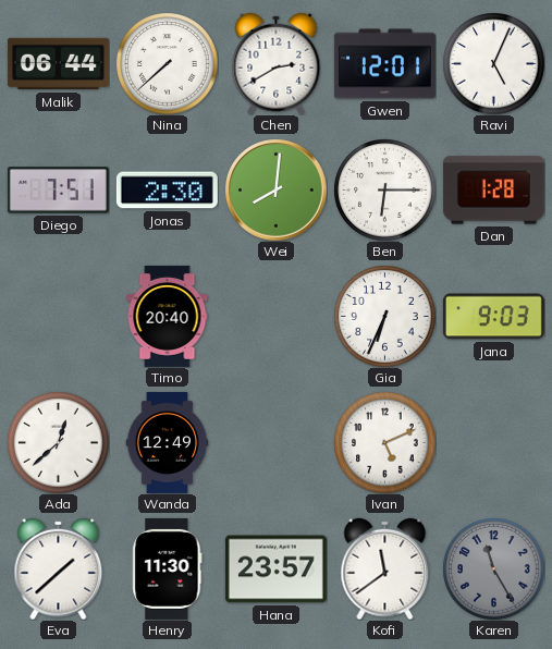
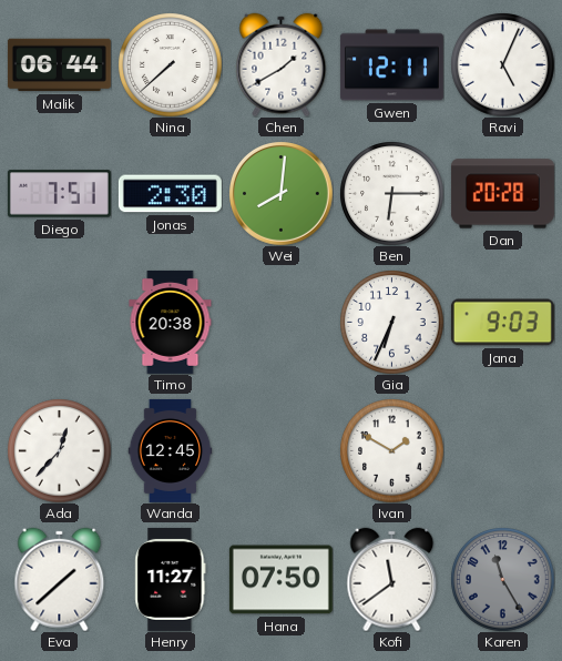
Chen: 2:40 -> 1:40
Gwen: 12:01 -> 12:11
Dan: 1:28 -> 20:28
Timo: 20:40 -> 20:38
Ada: 12:38 -> 12:37
Wanda: 12:49 -> 12:45
Ivan: 5:11 -> 1:50
Henry: 11:30 -> 11:27
Hana: 23:57 -> 07:50
